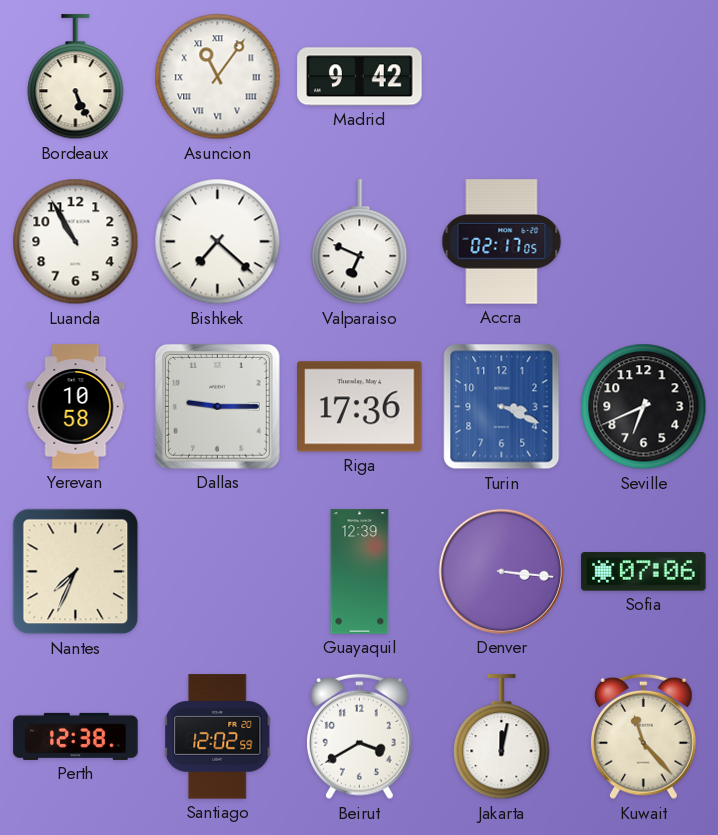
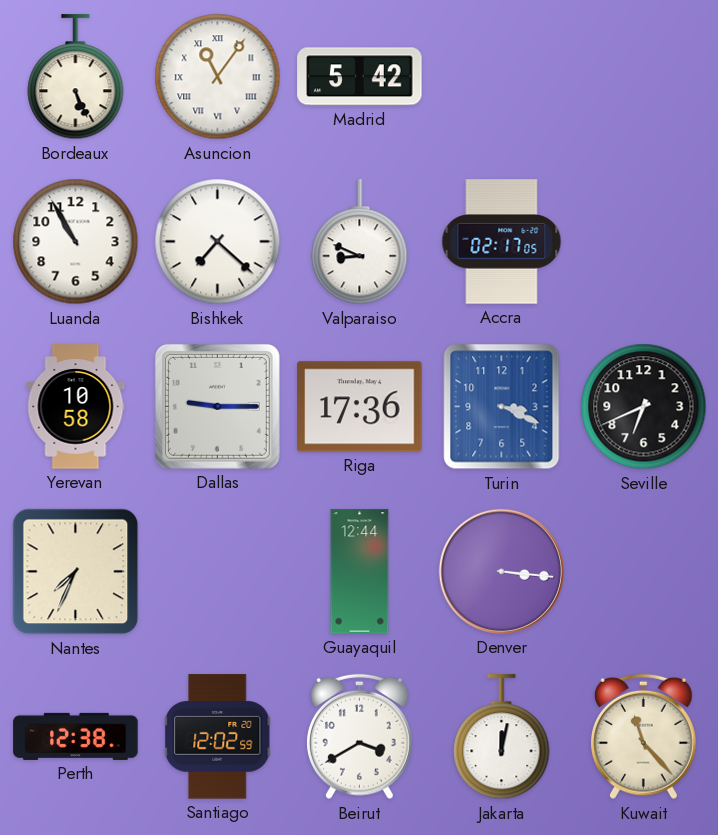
Madrid: 9:42 -> 5:42
Valparaiso: 6:49 -> 8:49
Guayaquil: 12:39 -> 12:44
Sofia: 07:06 -> none
